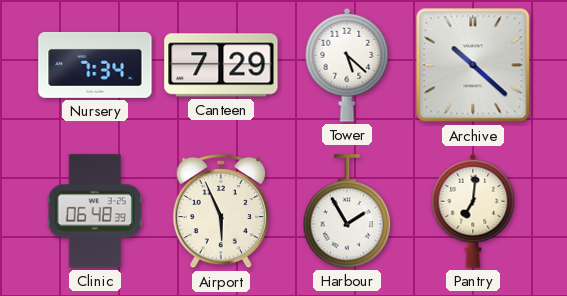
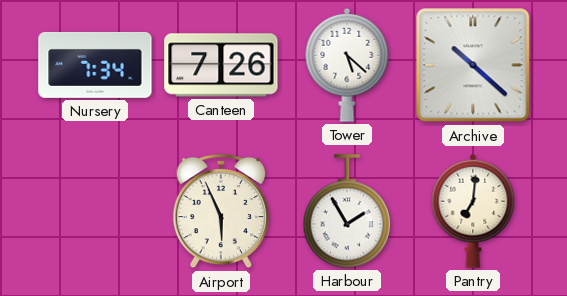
Canteen: 7:29 -> 7:26
Clinic: 06:48 -> none
